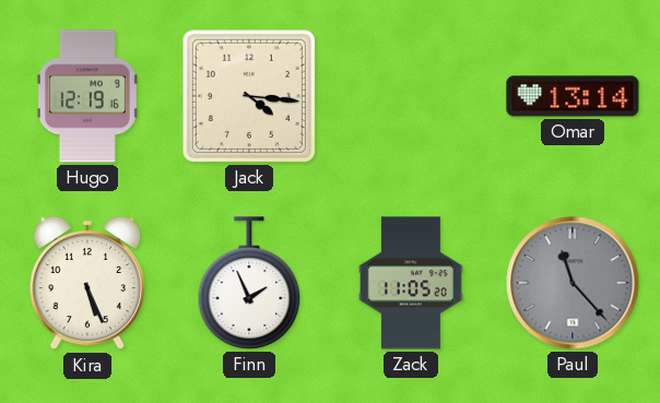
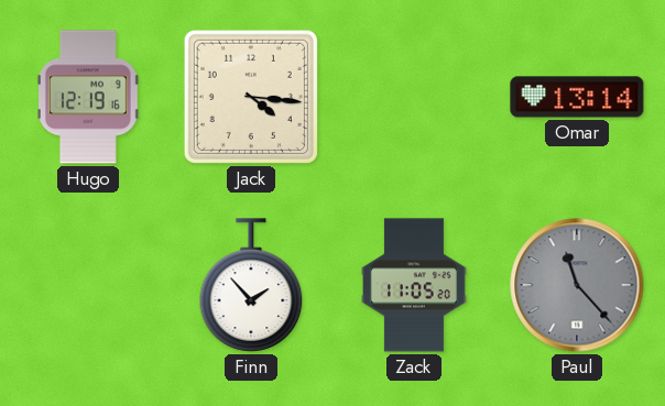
Kira: 5:26 -> none
Finn: 1:56 -> 1:53
